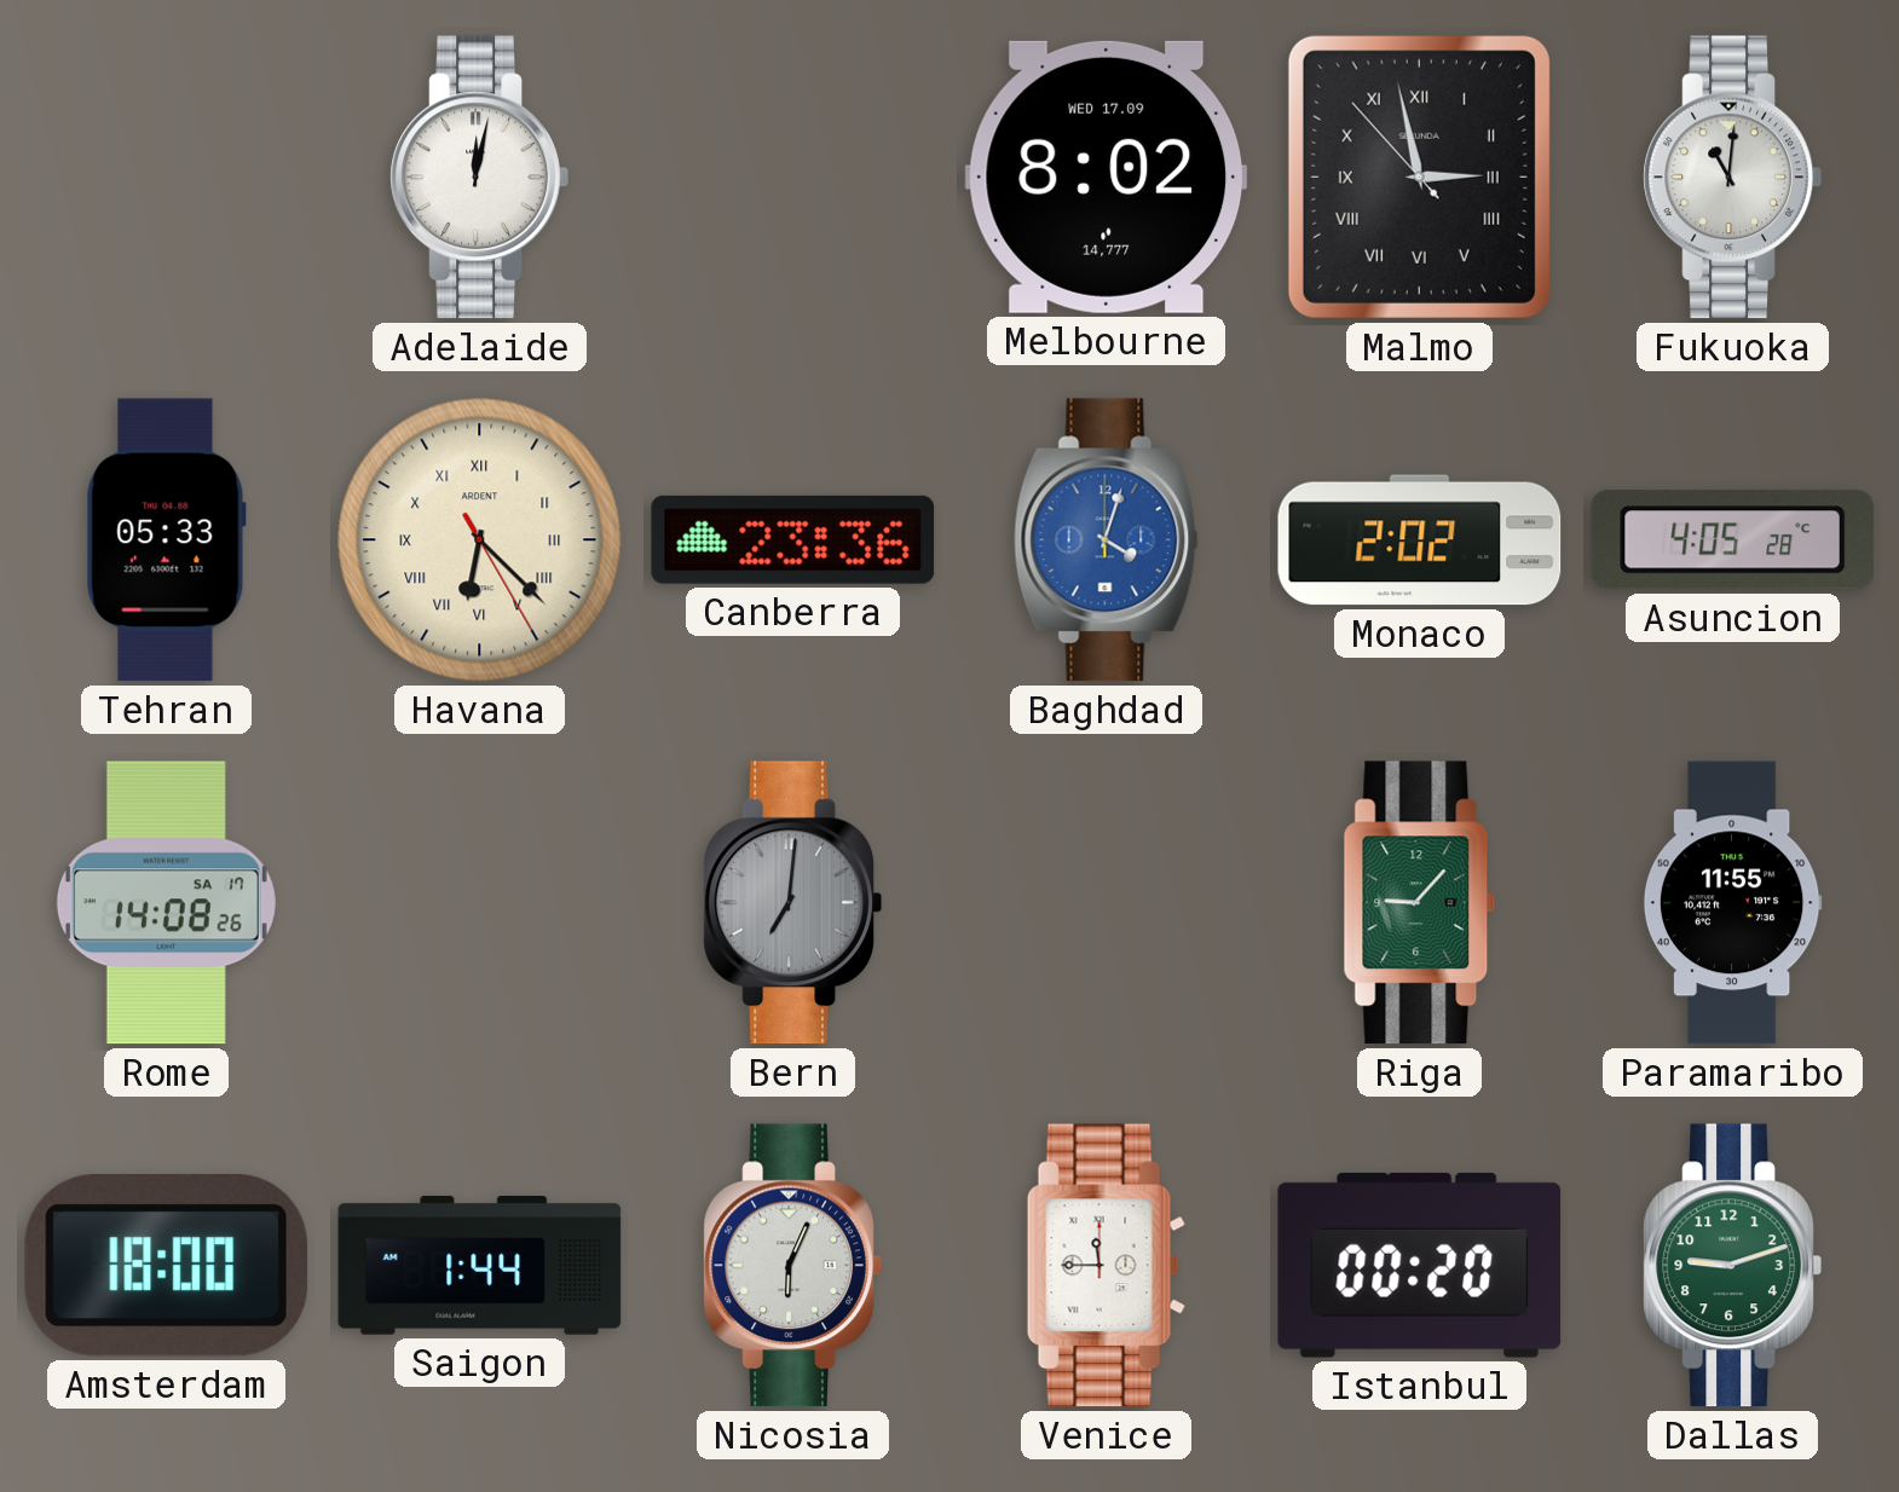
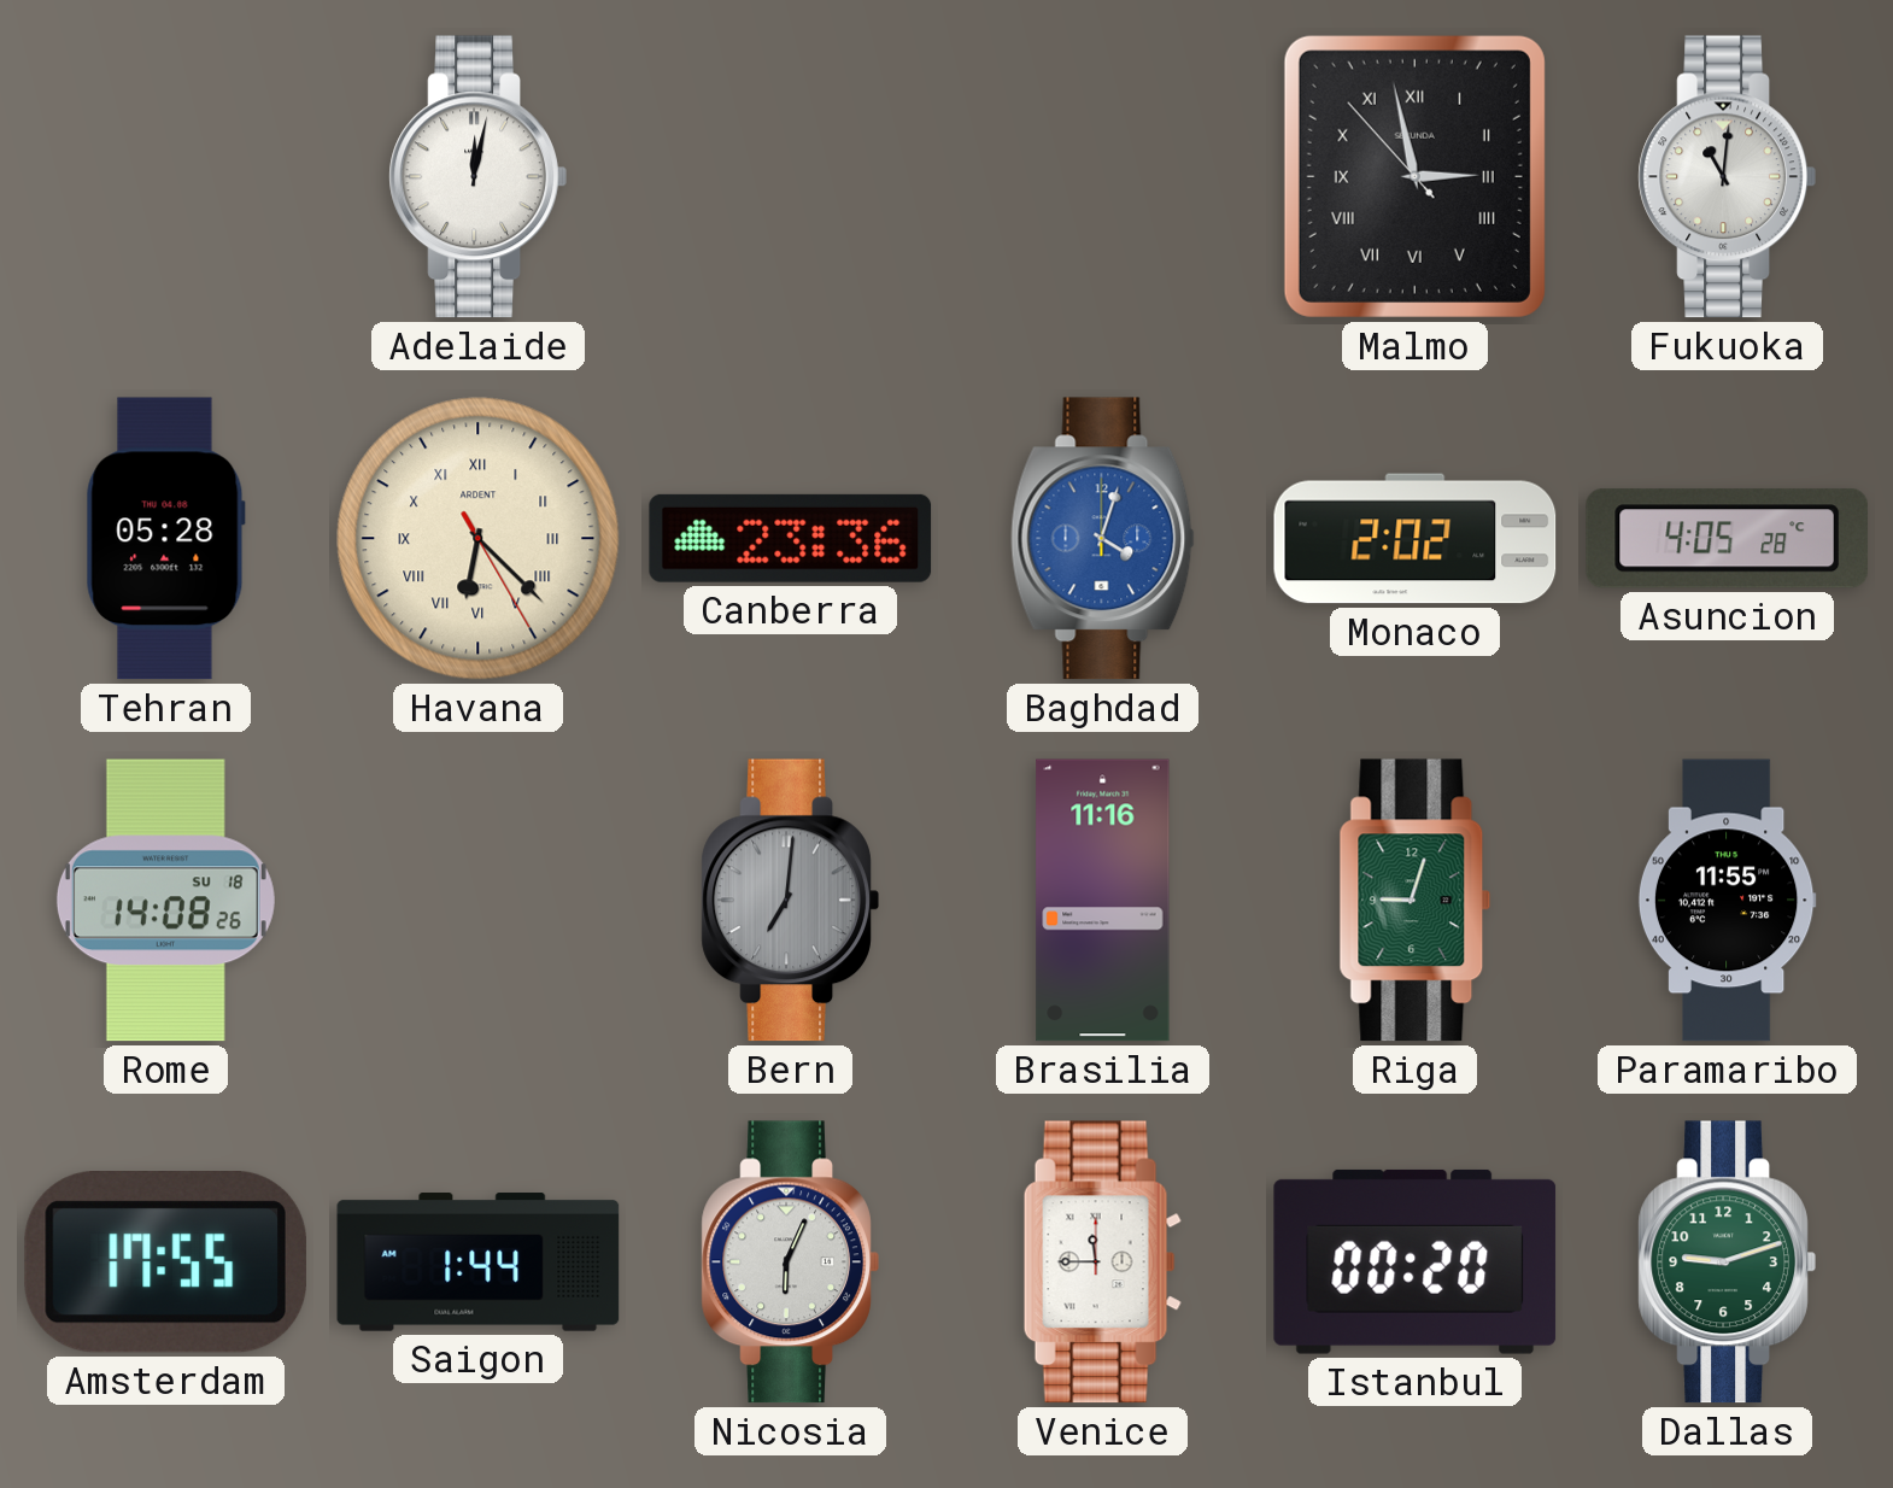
Melbourne: 8:02 -> none
Tehran: 05:33 -> 05:28
Rome date: SA 17 -> SU 18
Brasilia: none -> 11:16
Riga: 9:07 -> 9:03
Amsterdam: 18:00 -> 17:55
